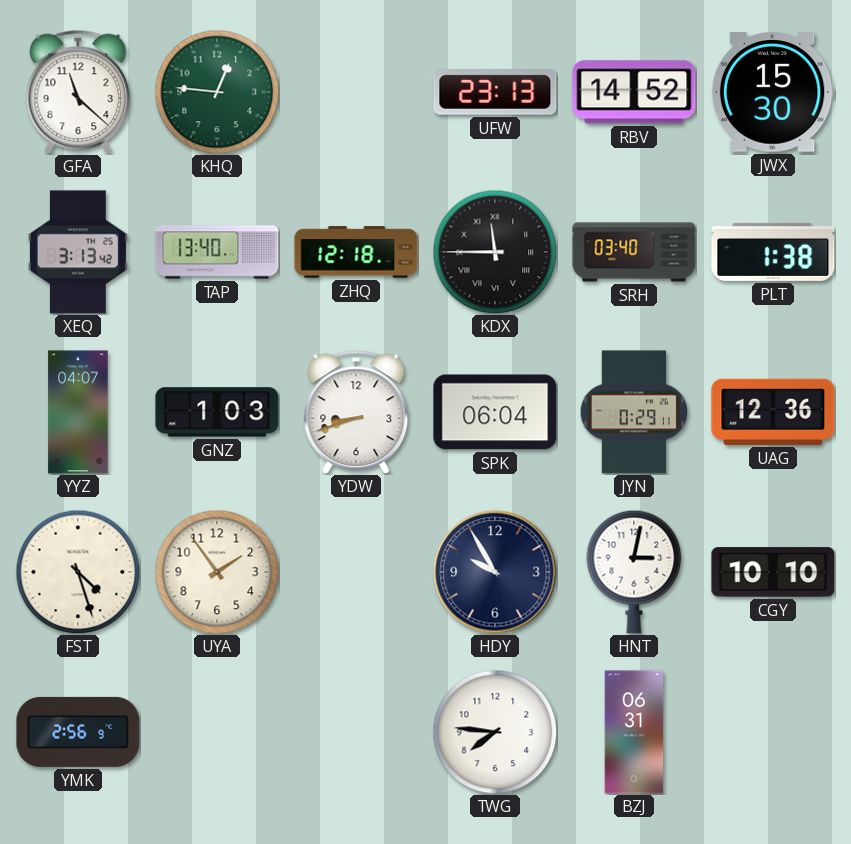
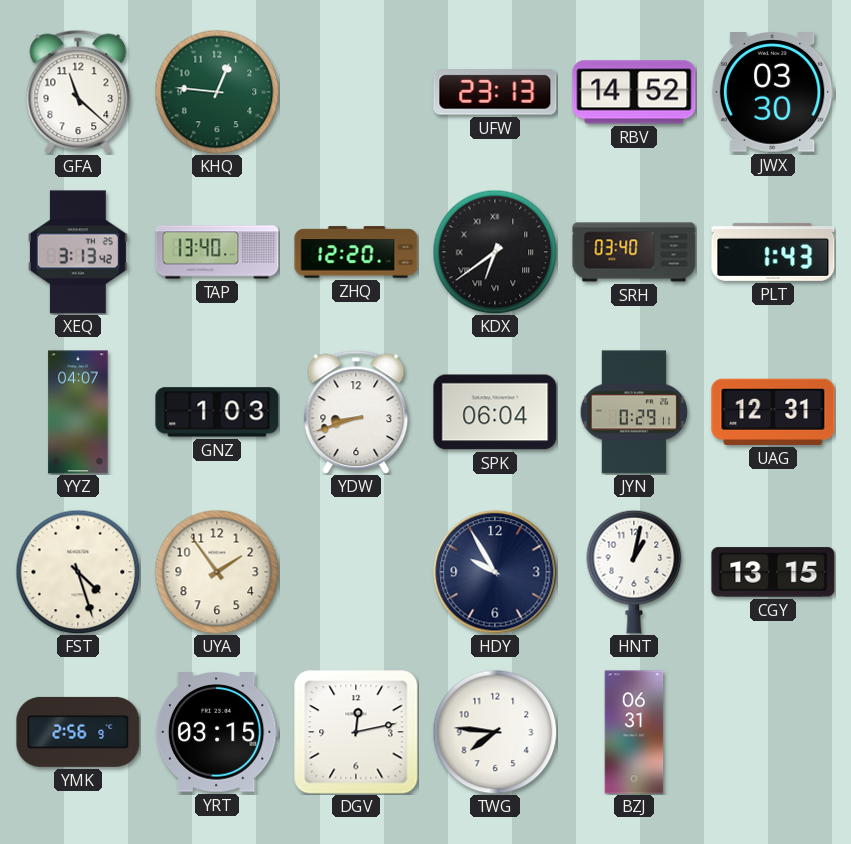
JWX: 15:30 -> 03:30
ZHQ: 12:18 -> 12:20
KDX: 11:45 -> 6:39
PLT: 1:38 -> 1:43
UAG: 12:36 -> 12:31
HNT: 3:02 -> 1:02
CGY: 10:10 -> 13:15
YRT: none -> 03:15
DGV: none -> 12:13
